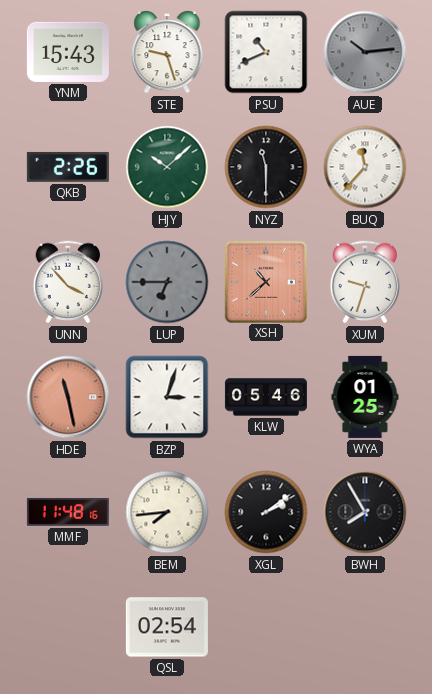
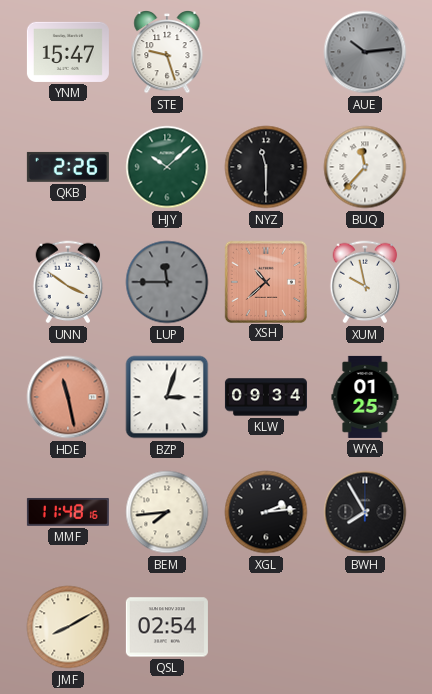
YNM: 15:43 -> 15:47
PSU: 10:41 -> none
UNN: 3:53 -> 3:51
LUP: 6:45 -> 11:45
XUM: 9:33 -> 9:58
KLW: 05:46 -> 09:34
XGL: 2:09 -> 2:14
JMF: none -> 8:10
